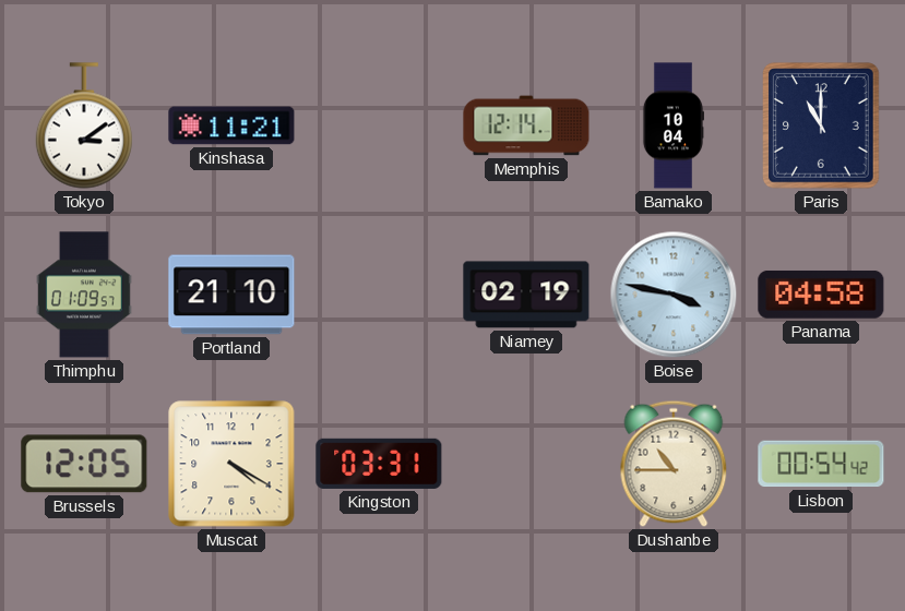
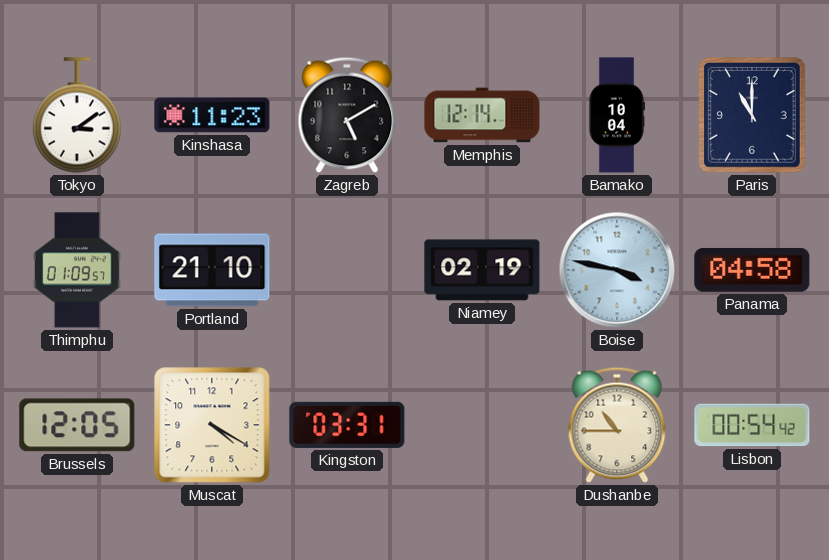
Kinshasa: 11:21 -> 11:23
Zagreb: none -> 5:10
